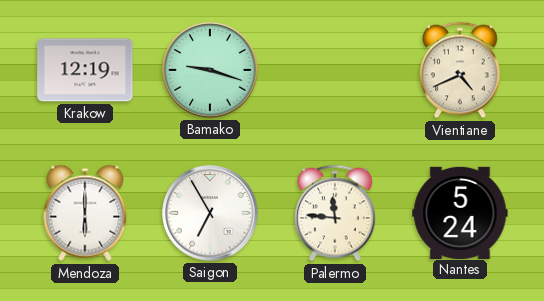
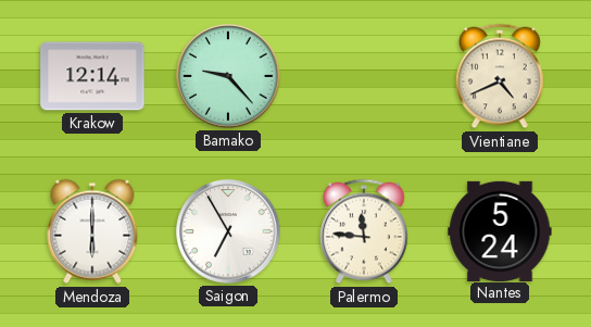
Krakow: 12:19 -> 12:14
Bamako: 9:18 -> 9:23
